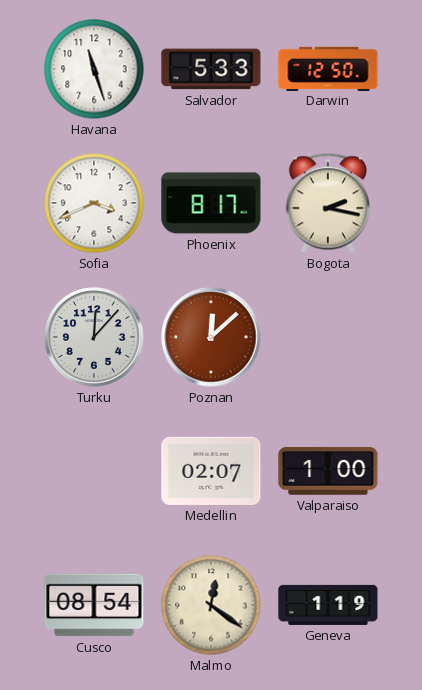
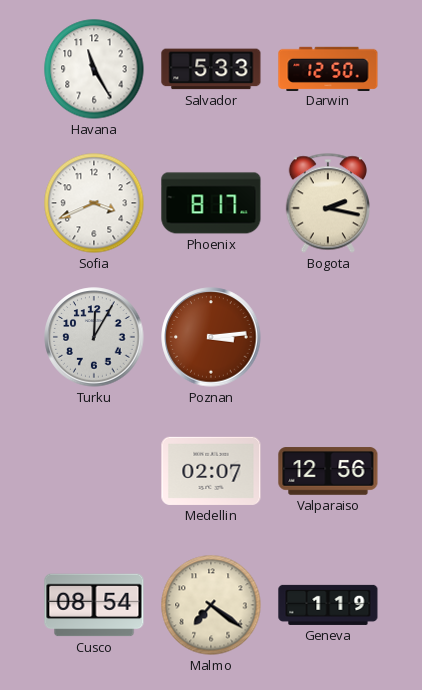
Havana: 11:27 -> 11:25
Turku: 12:07 -> 12:05
Poznan: 12:08 -> 3:14
Valparaiso: 1:00 -> 12:56
Malmo: 12:21 -> 7:21
